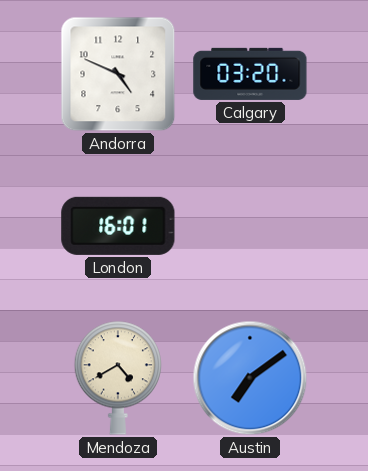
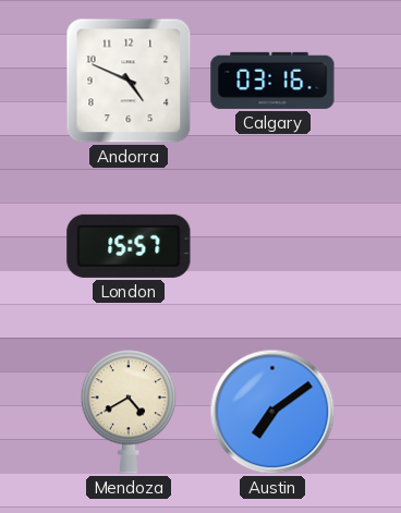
Calgary: 03:20 -> 03:16
London: 16:01 -> 15:57
